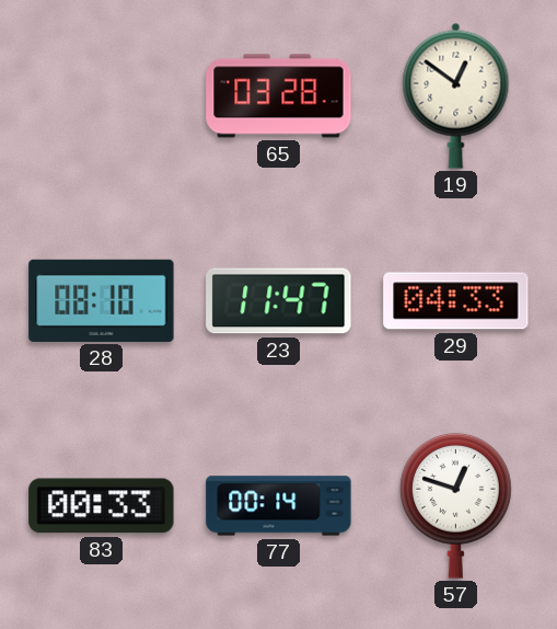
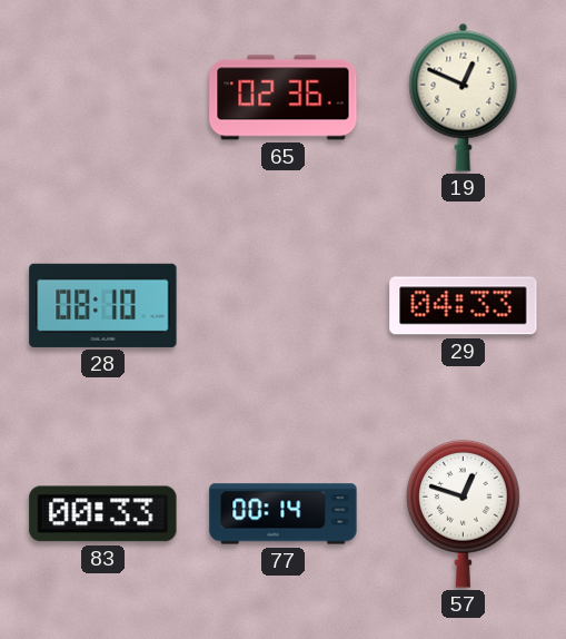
65: 03:28 -> 02:36
19: 12:51 -> 12:49
23: 11:47 -> none
